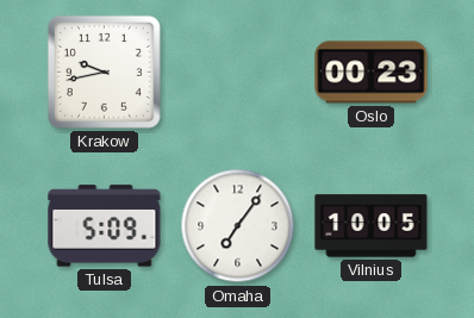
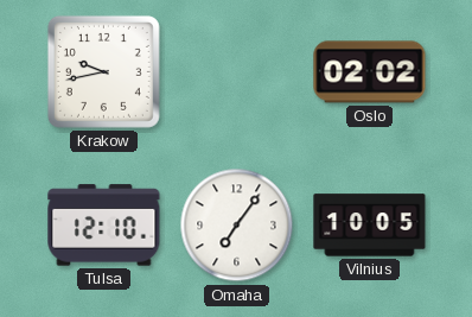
Oslo: 00:23 -> 02:02
Tulsa: 5:09 -> 12:10
